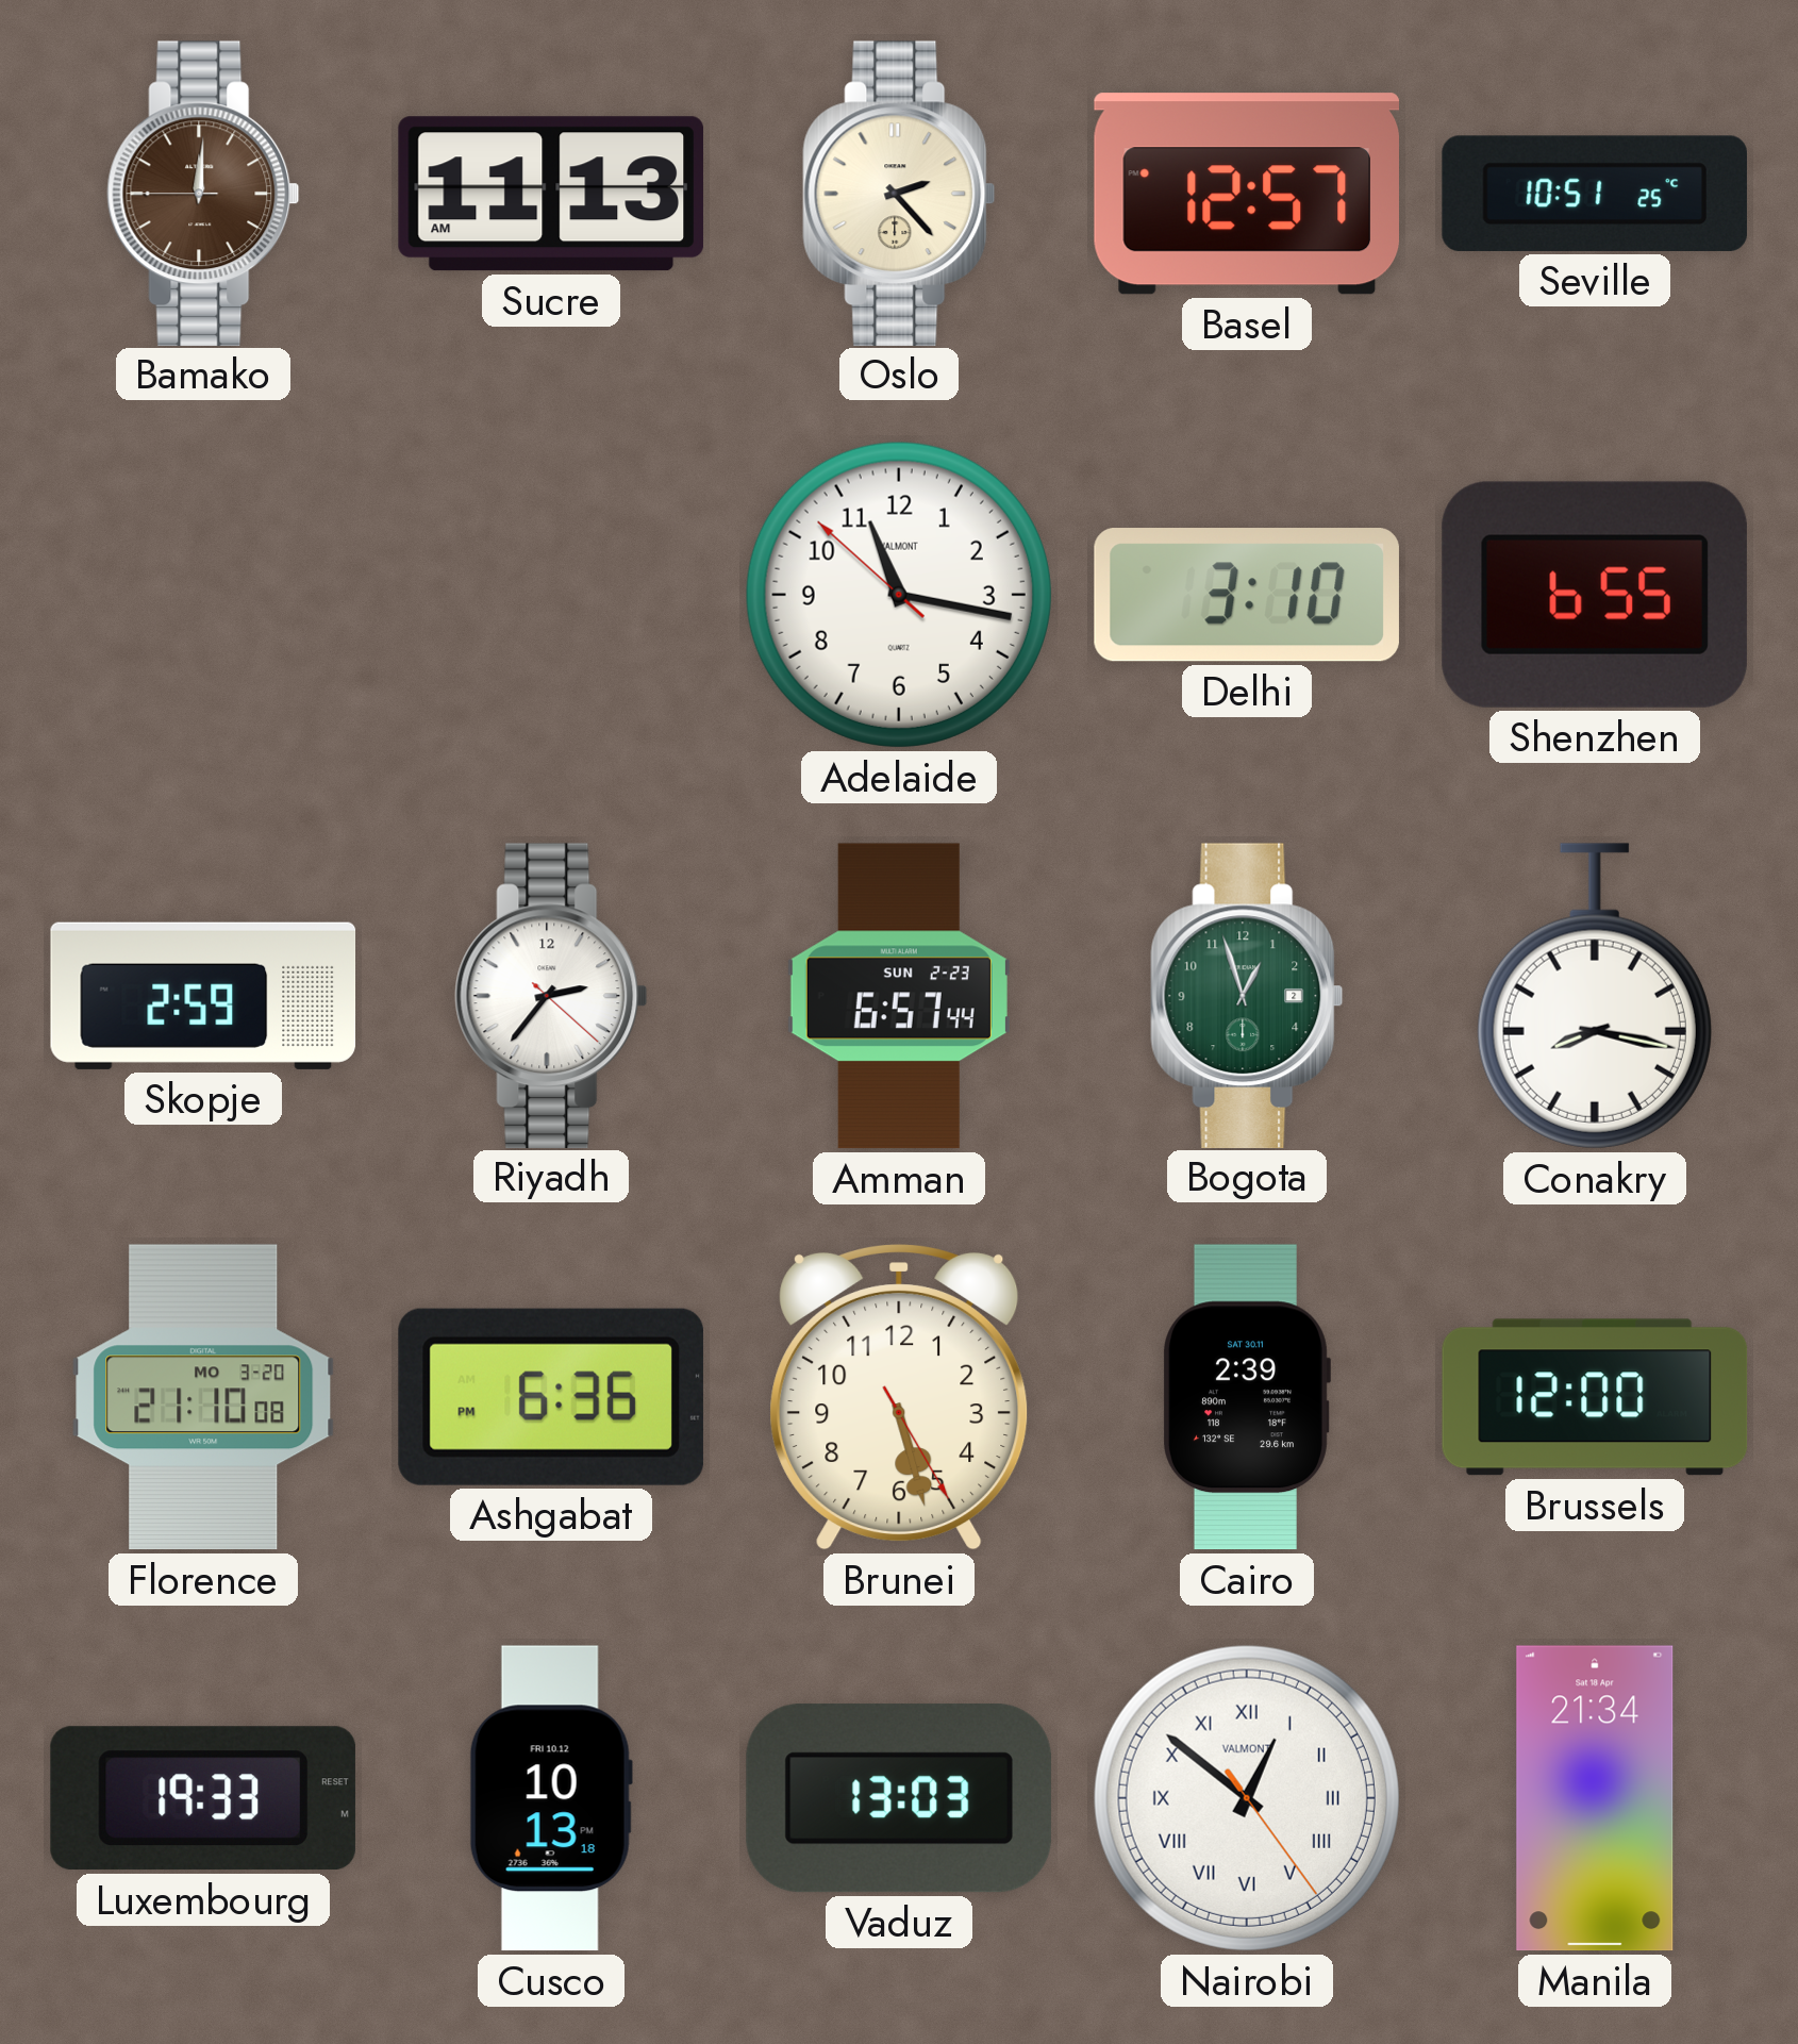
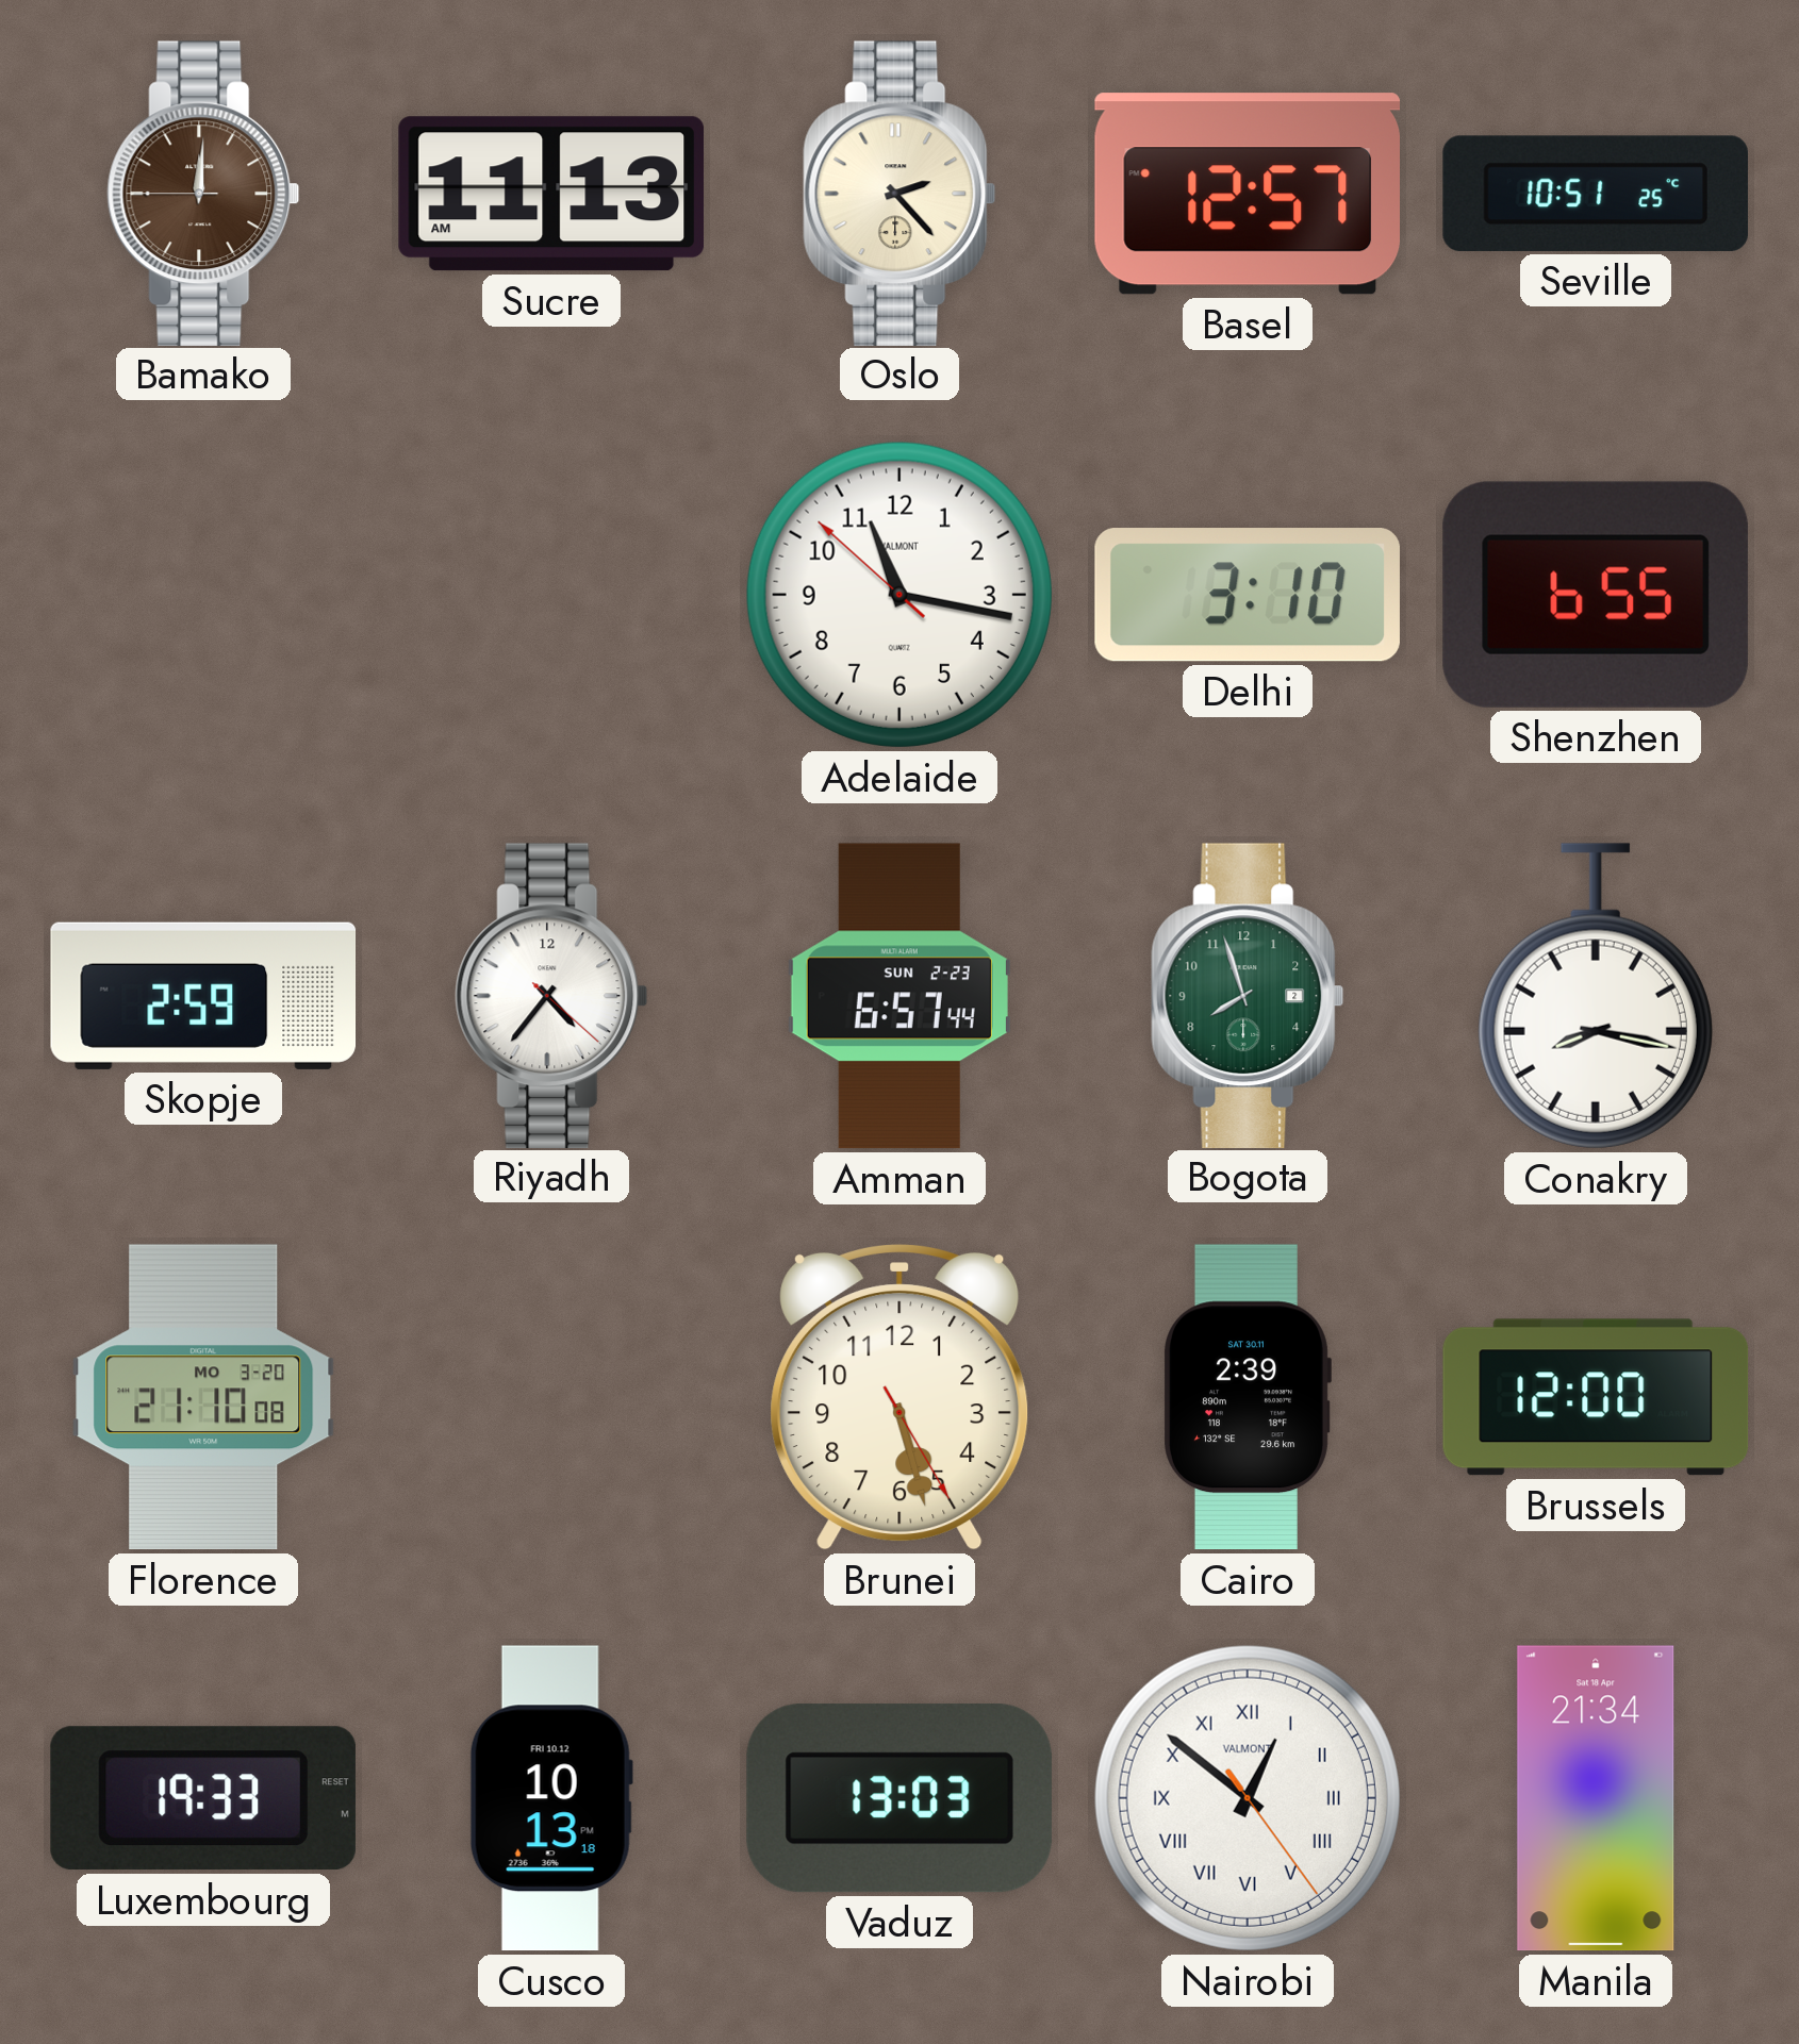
Riyadh: 2:36 -> 4:36
Bogota: 12:57 -> 7:57
Ashgabat: 6:36 -> none
